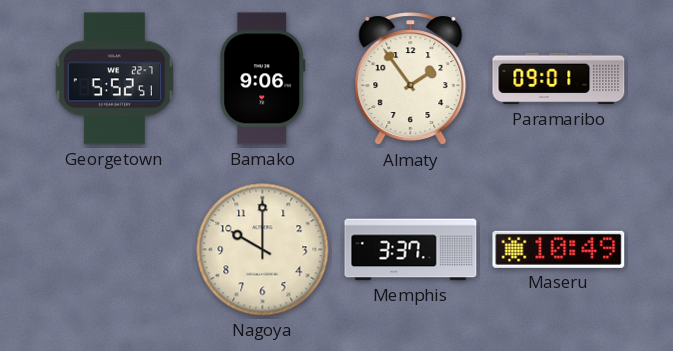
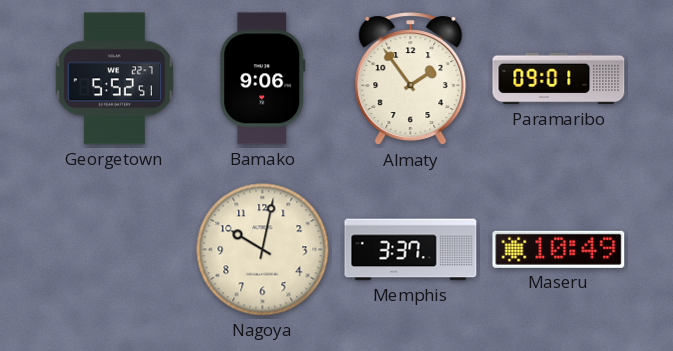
Nagoya: 10:00 -> 10:02
